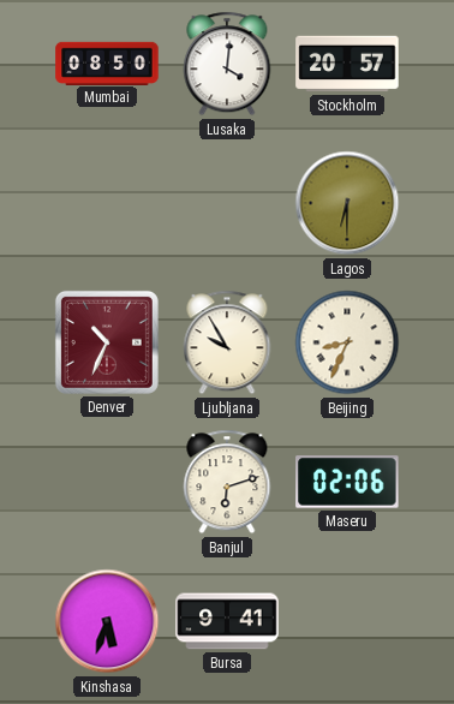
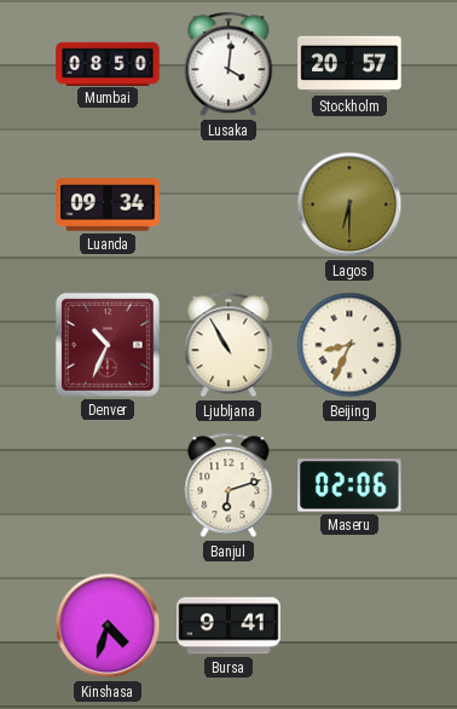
Luanda: none -> 09:34
Ljubljana: 9:55 -> 10:55
Kinshasa: 5:33 -> 4:33
